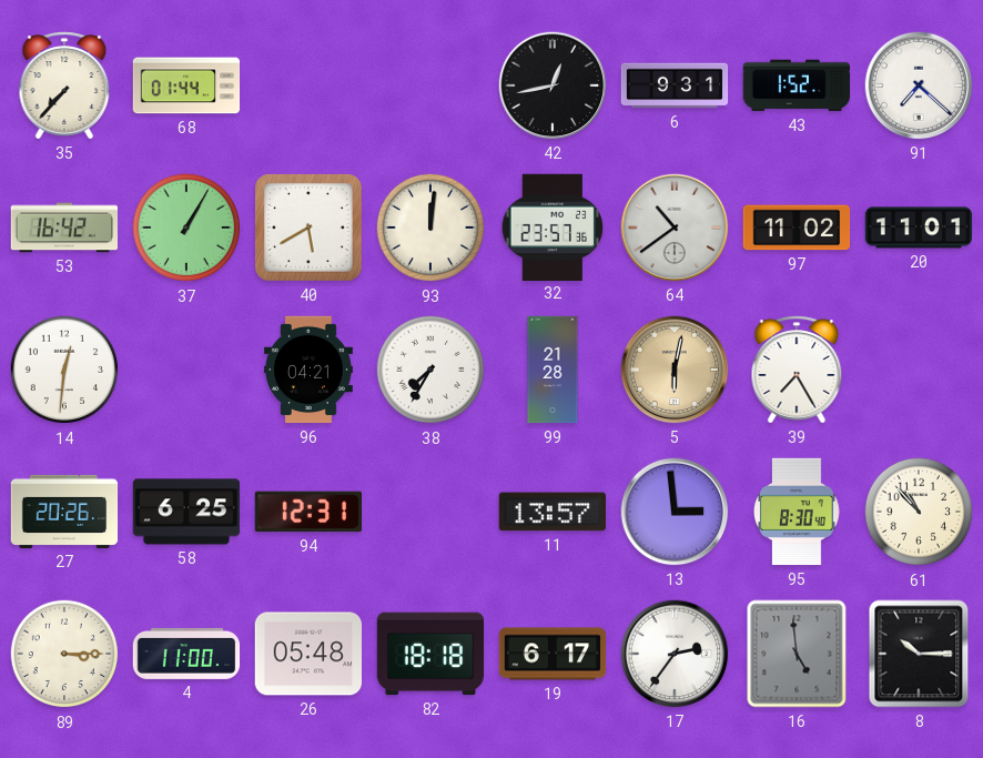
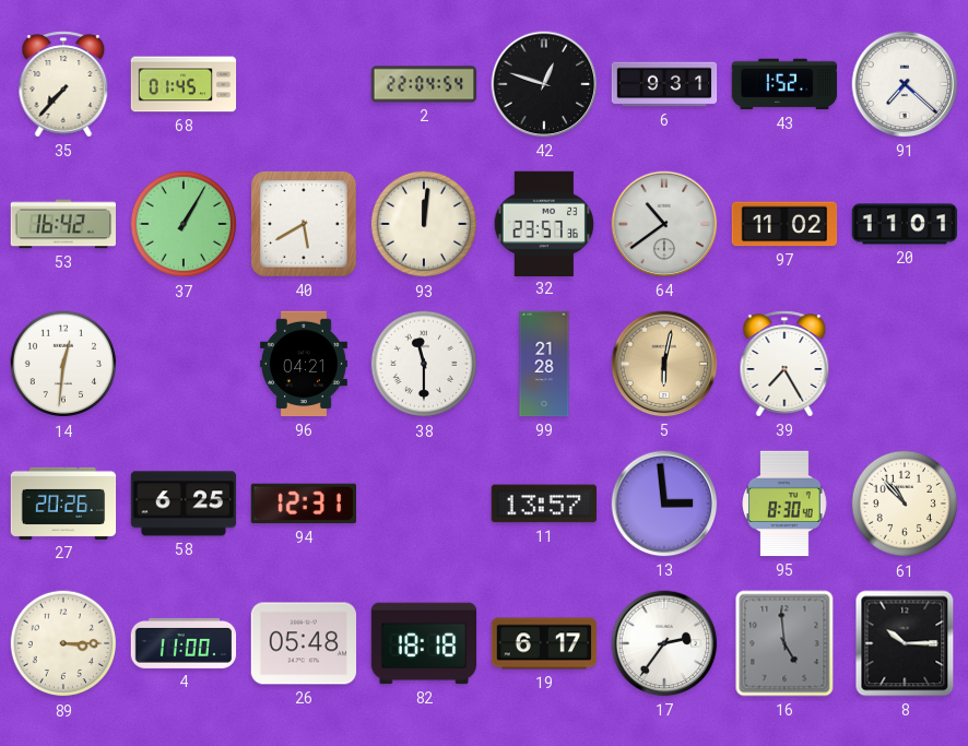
68: 01:44 -> 01:45
2: none -> 22:04
42: 12:43 -> 12:48
38: 7:35 -> 11:30
